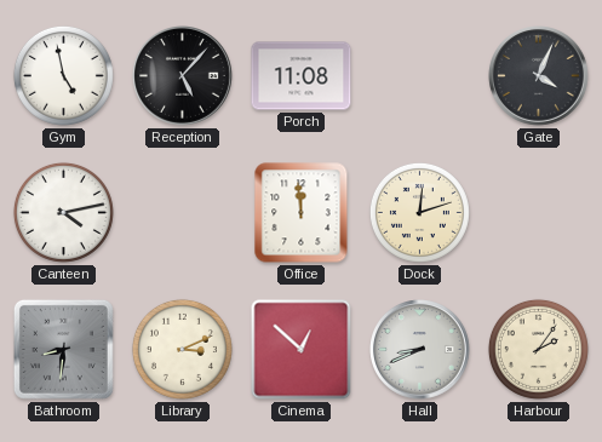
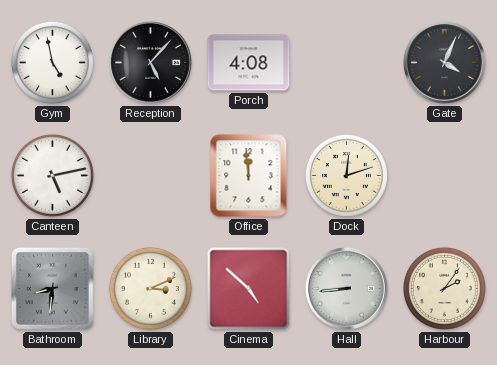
Porch: 11:08 -> 4:08
Canteen: 4:13 -> 5:13
Cinema: 12:52 -> 4:52
Hall: 8:41 -> 8:44
